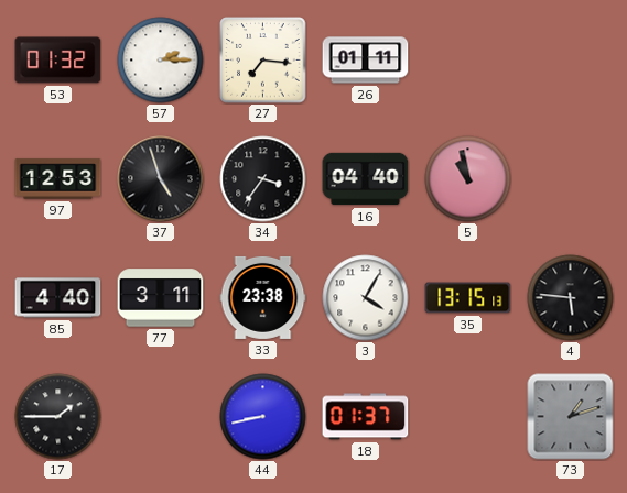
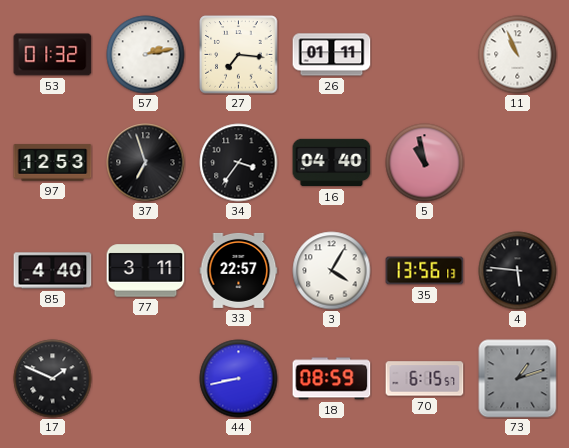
57: 2:15 -> 2:13
11: none -> 10:56
37: 4:57 -> 6:57
33: 23:38 -> 22:57
35: 13:15 -> 13:56
17: 1:45 -> 1:49
18: 01:37 -> 08:59
70: none -> 6:15
